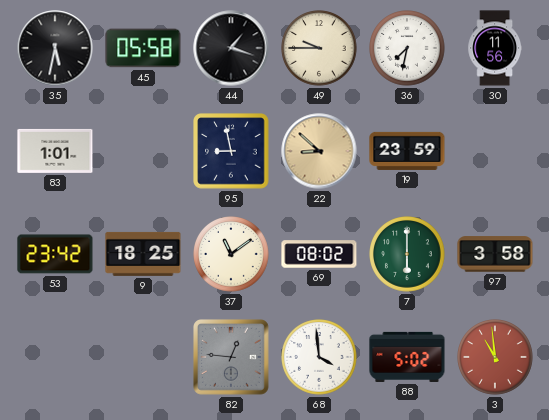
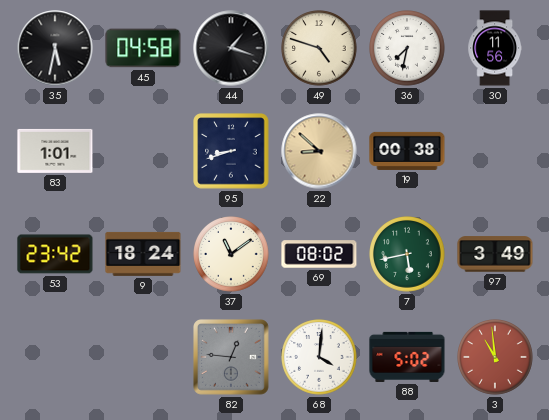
45: 05:58 -> 04:58
49: 9:45 -> 4:48
95: 8:58 -> 8:42
19: 23:59 -> 00:38
9: 18:25 -> 18:24
7: 6:00 -> 5:43
97: 3:58 -> 3:49
68: 3:59 -> 4:01
